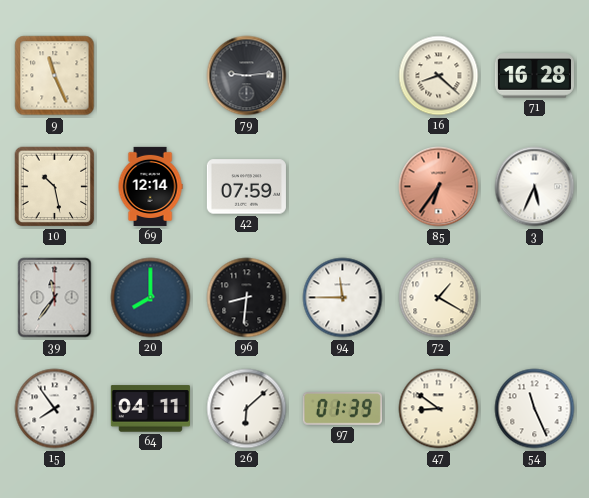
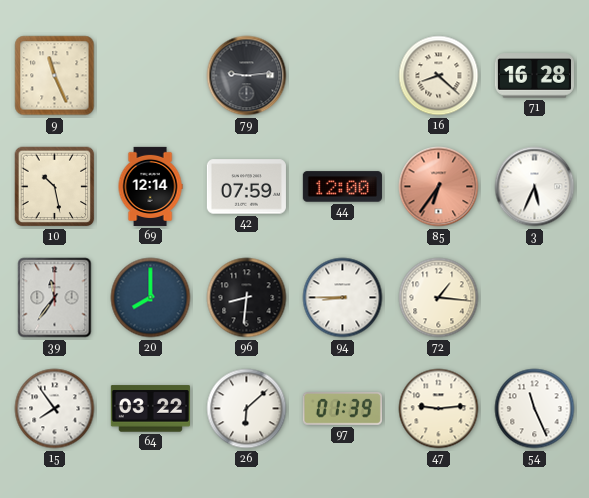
44: none -> 12:00
94: 11:45 -> 8:45
72: 1:20 -> 1:16
64: 04:11 -> 03:22
47: 8:51 -> 9:14
